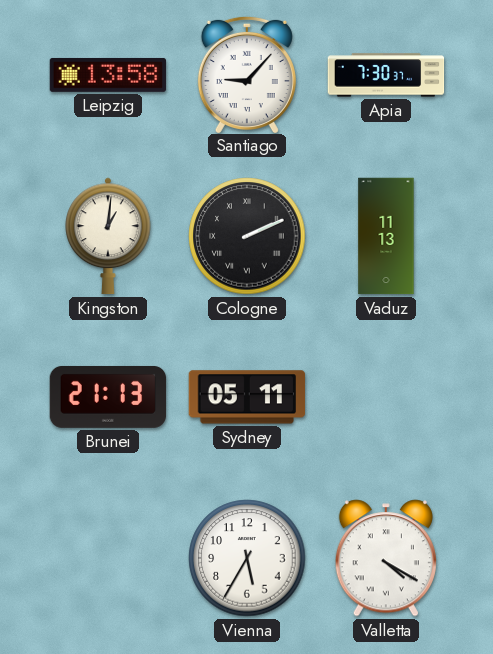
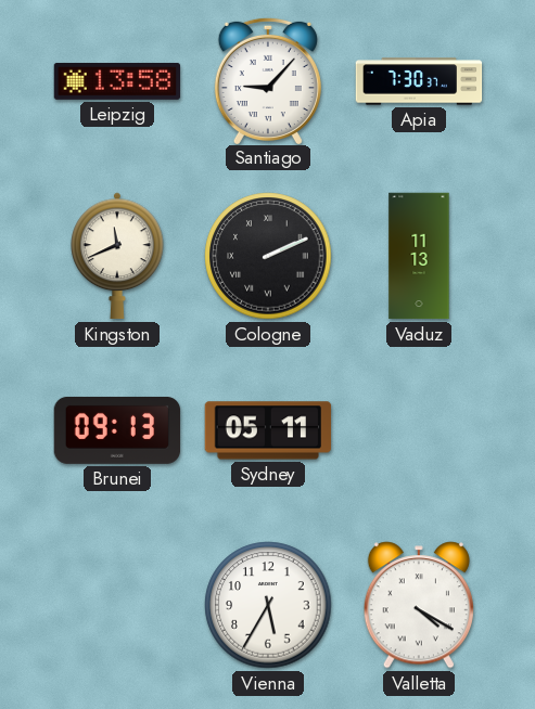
Kingston: 1:01 -> 11:41
Brunei: 21:13 -> 09:13
